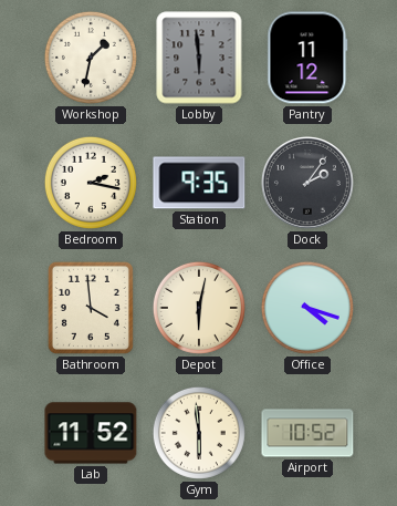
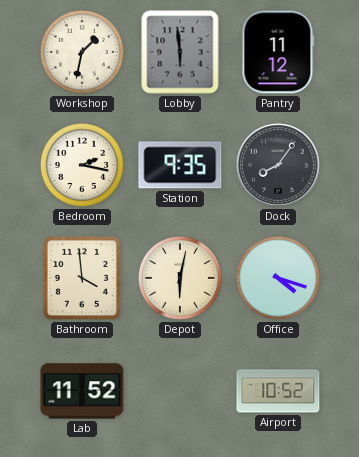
Dock: 2:06 -> 8:06
Gym: 5:59 -> none
